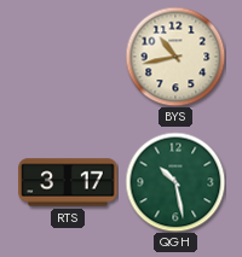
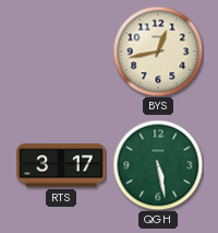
BYS: 10:43 -> 12:43
QGH: 10:28 -> 5:28
